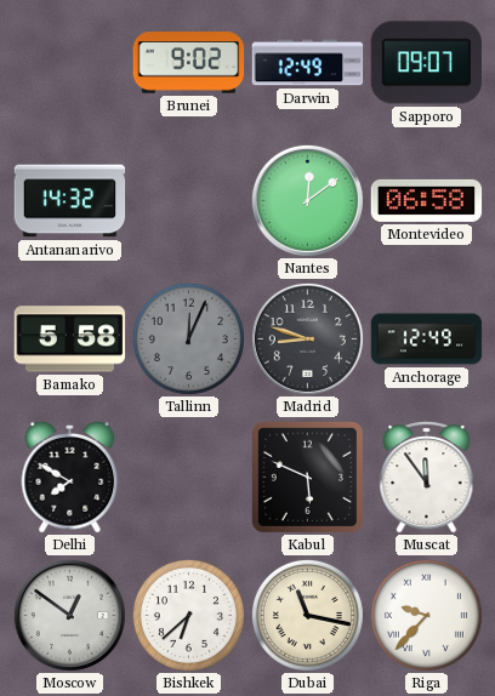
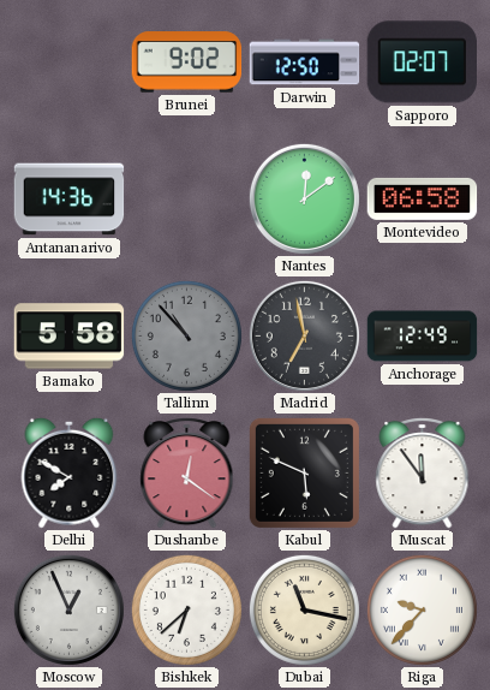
Darwin: 12:49 -> 12:50
Sapporo: 09:07 -> 02:07
Antananarivo: 14:32 -> 14:36
Tallinn: 12:04 -> 10:53
Madrid: 8:48 -> 6:58
Dushanbe: none -> 12:21
Moscow: 12:51 -> 12:56
